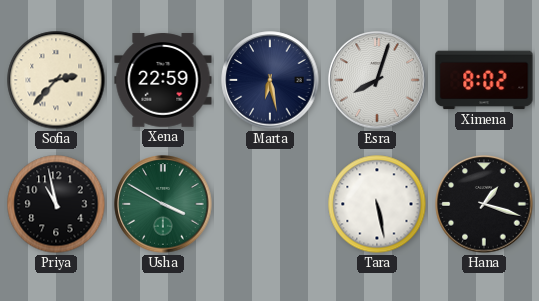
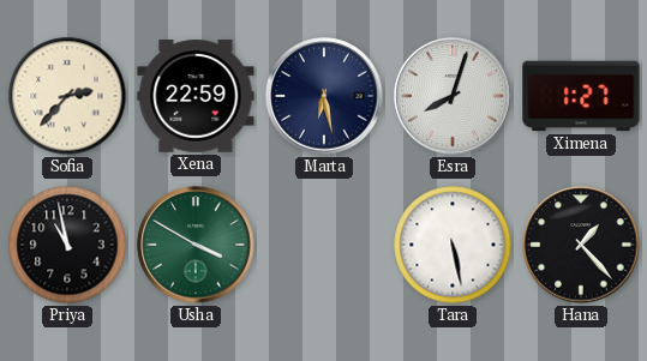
Ximena: 8:02 -> 1:27
Hana: 1:18 -> 1:23
